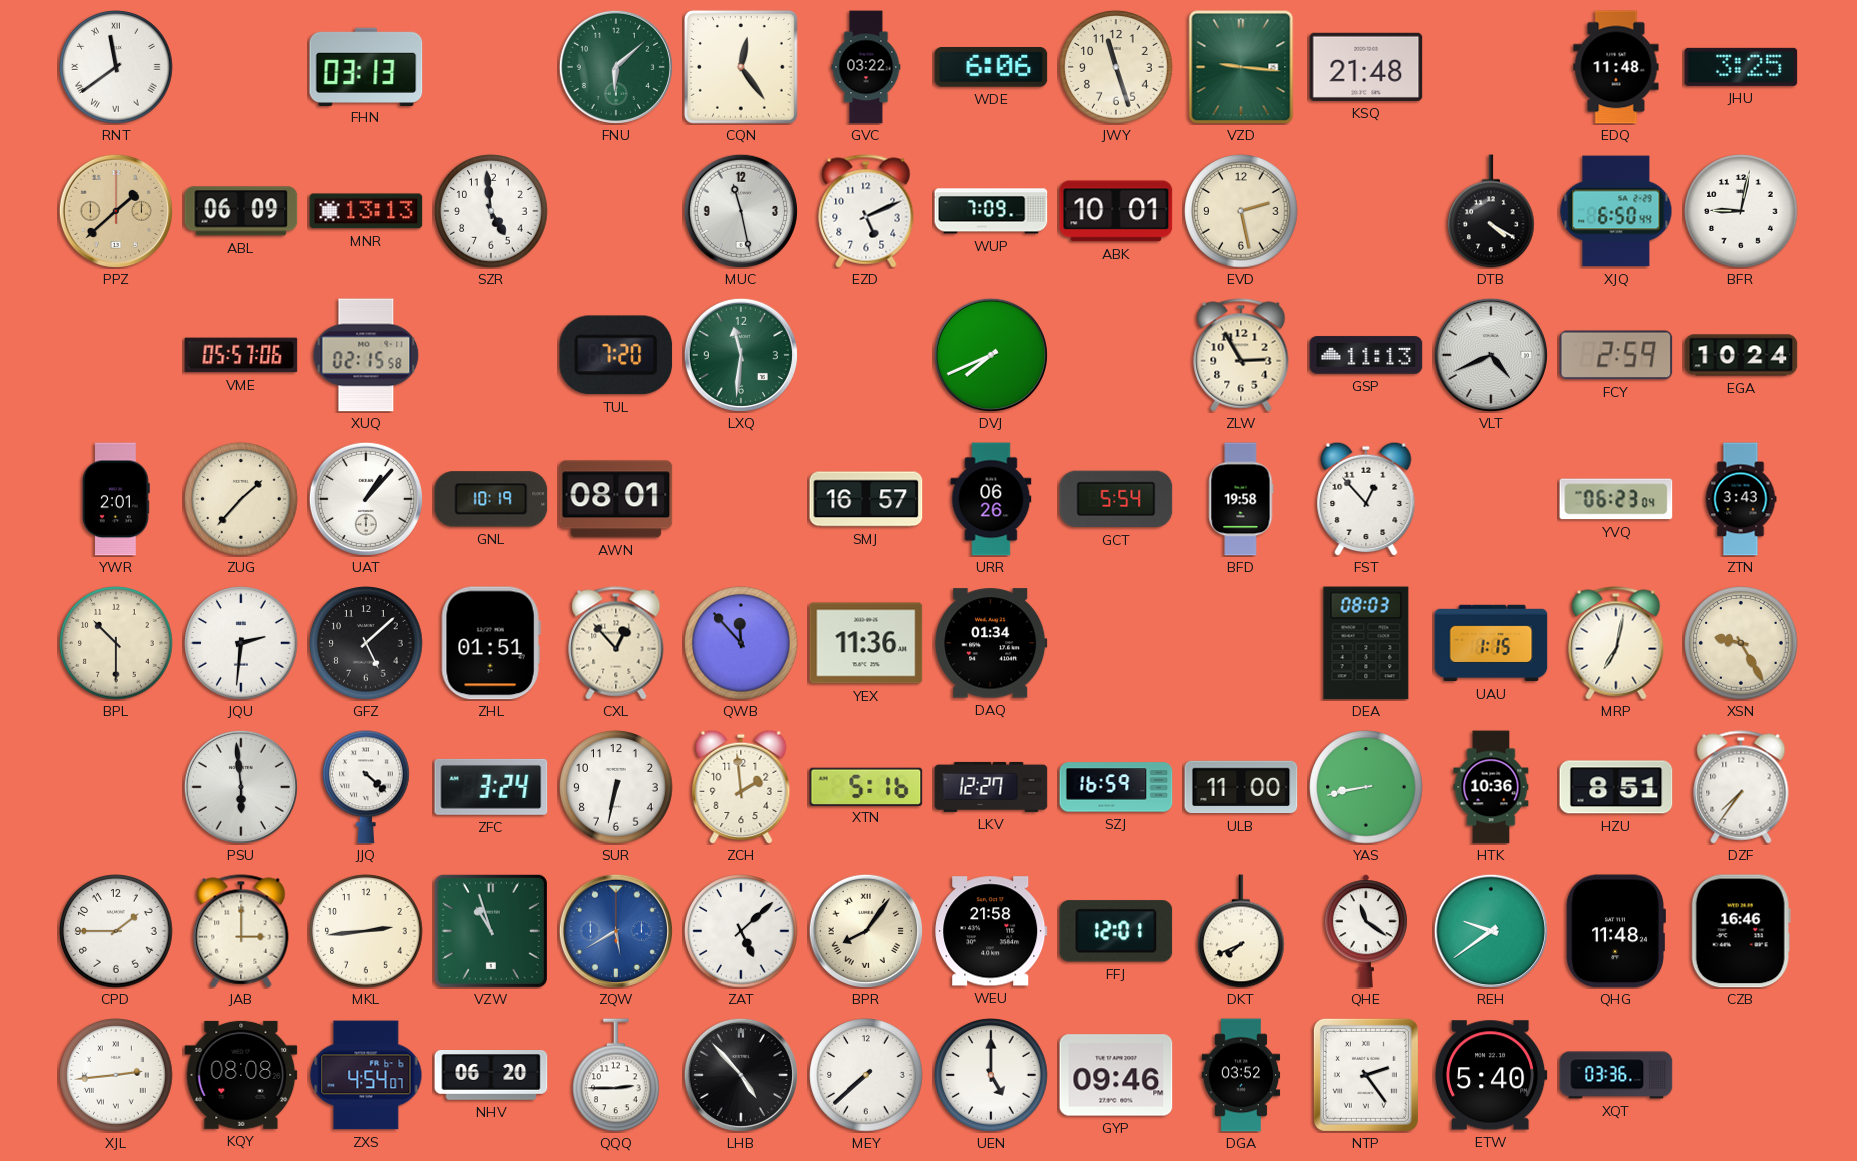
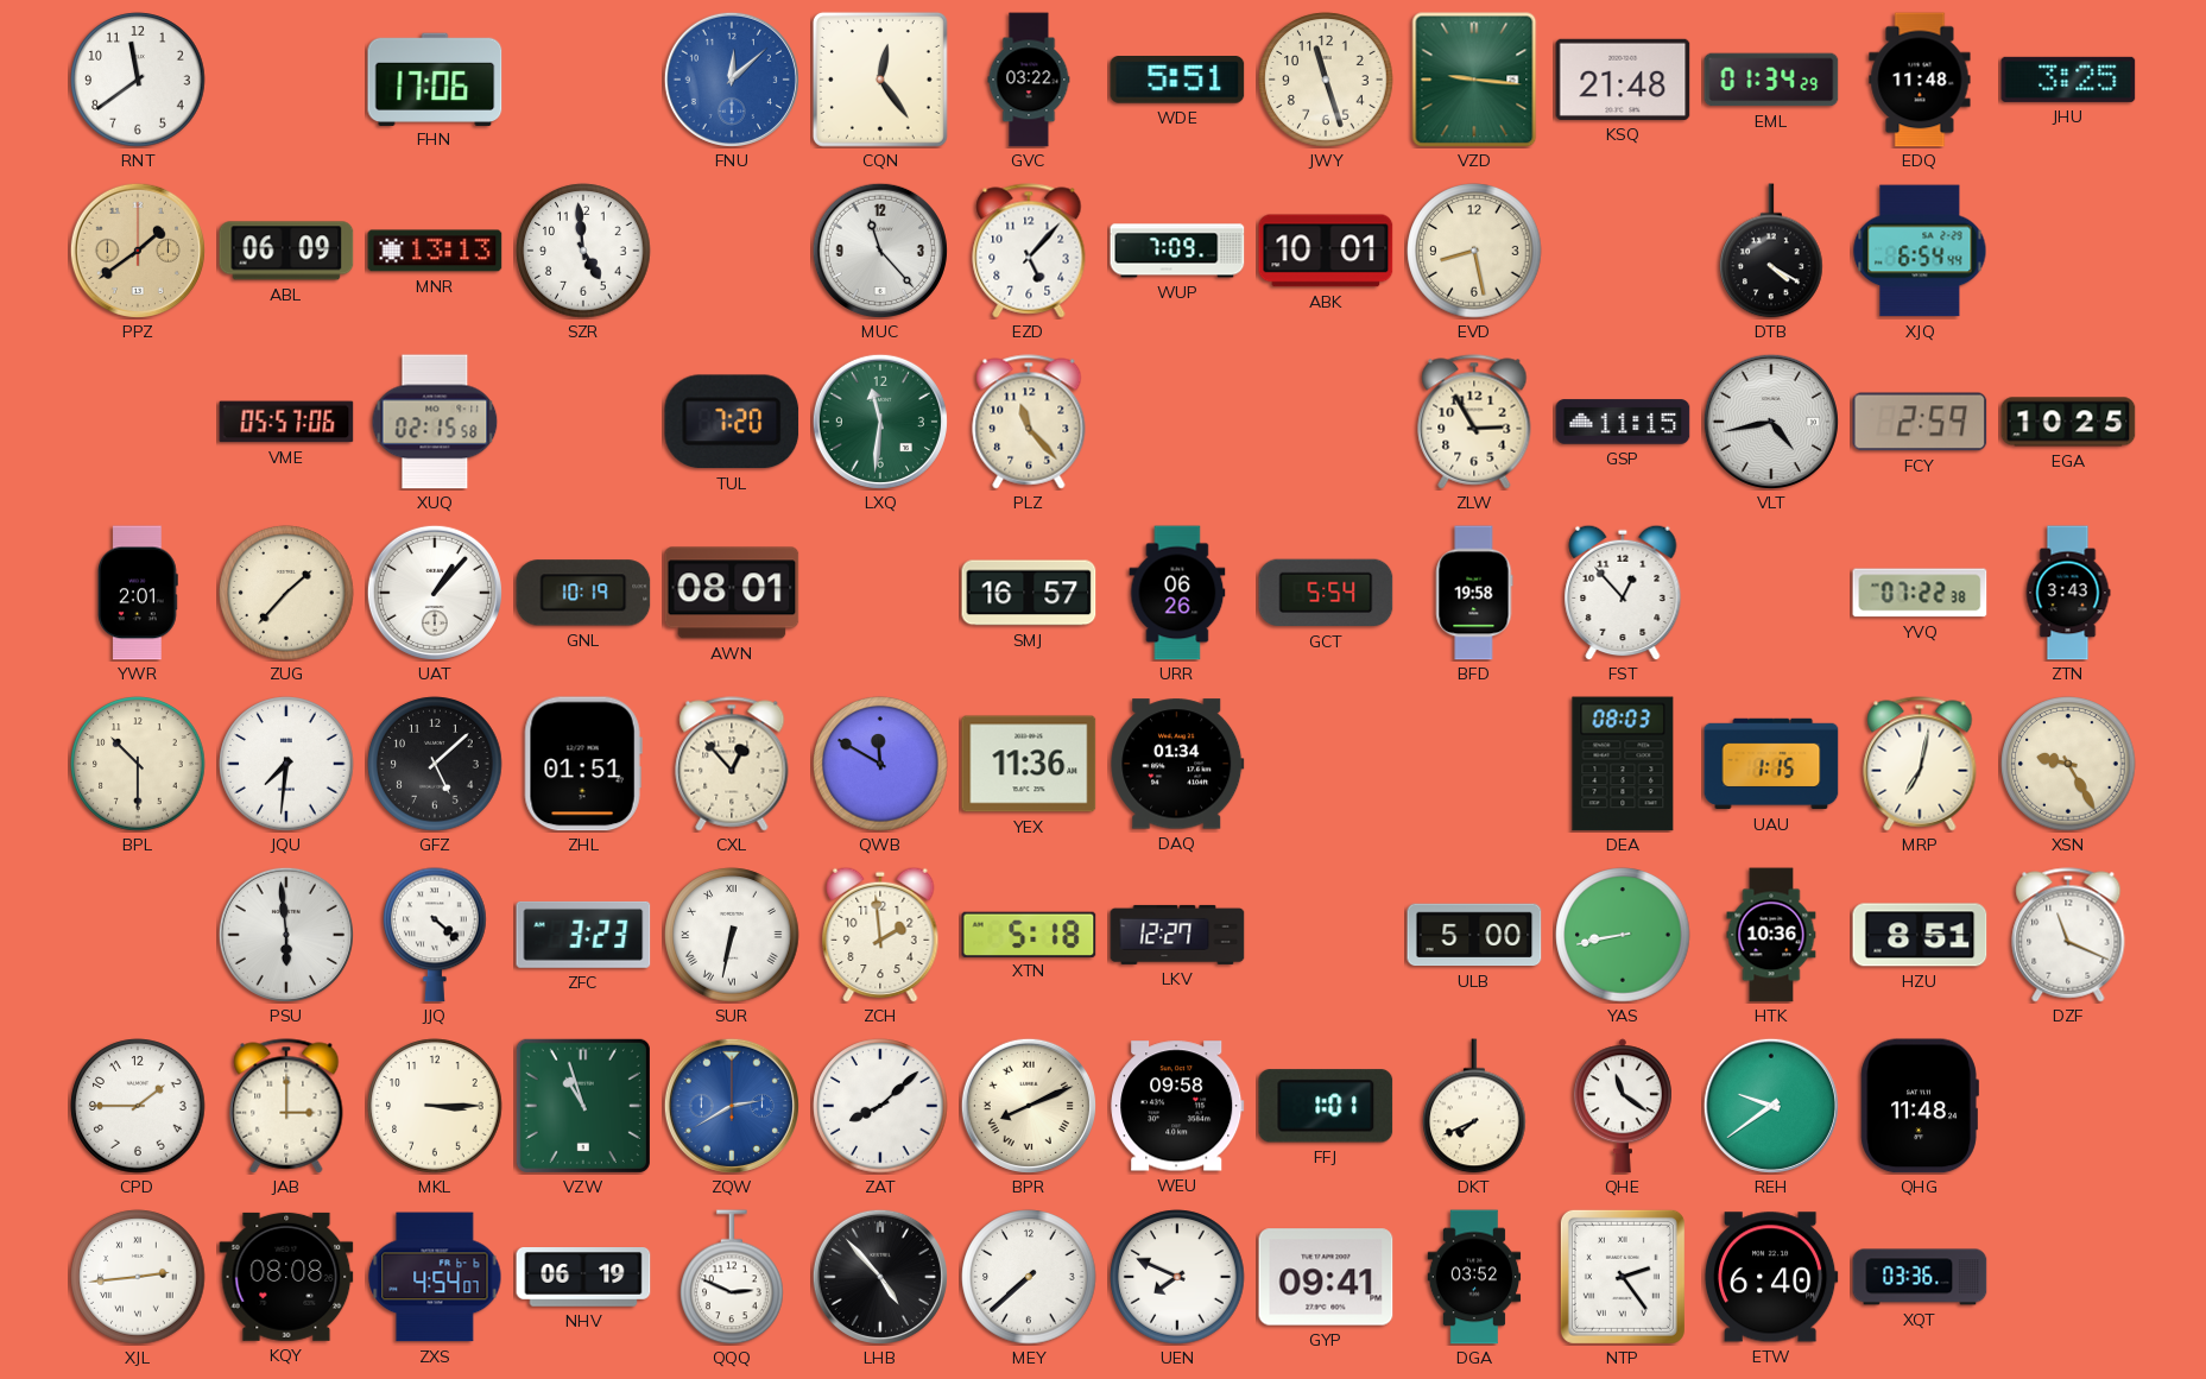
RNT numerals: Roman -> Arabic
FHN: 03:13 -> 17:06
FNU: 6:08 -> 12:08
FNU dial: green -> blue
WDE: 6:06 -> 5:51
EML: none -> 01:34
PPZ: 1:38 -> 1:39
MUC: 11:28 -> 11:23
EZD: 5:11 -> 5:07
EVD: 2:28 -> 8:28
XJQ: 6:50 -> 6:54
BFR: 9:02 -> none
PLZ: none -> 11:23
DVJ: 7:41 -> none
GSP: 11:13 -> 11:15
VLT: 4:41 -> 4:43
EGA: 10:24 -> 10:25
YVQ: 06:23 -> 07:22
JQU: 2:31 -> 7:31
QWB: 11:53 -> 11:50
ZFC: 3:24 -> 3:23
SUR numerals: Arabic -> Roman
XTN: 5:16 -> 5:18
SZJ: 16:59 -> none
ULB: 11:00 -> 5:00
DZF: 7:36 -> 11:19
MKL: 2:44 -> 3:15
ZQW: 5:40 -> 2:40
ZAT: 5:08 -> 8:08
BPR: 8:06 -> 8:11
WEU: 21:58 -> 09:58
FFJ: 12:01 -> 1:01
CZB: 16:46 -> none
NHV: 06:20 -> 06:19
QQQ: 2:45 -> 2:49
UEN: 5:00 -> 7:49
GYP: 09:46 -> 09:41
ETW: 5:40 -> 6:40
